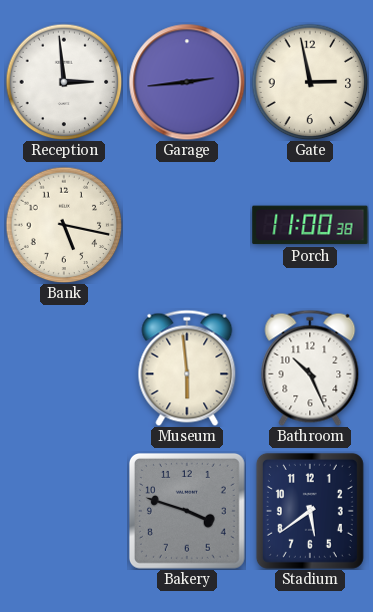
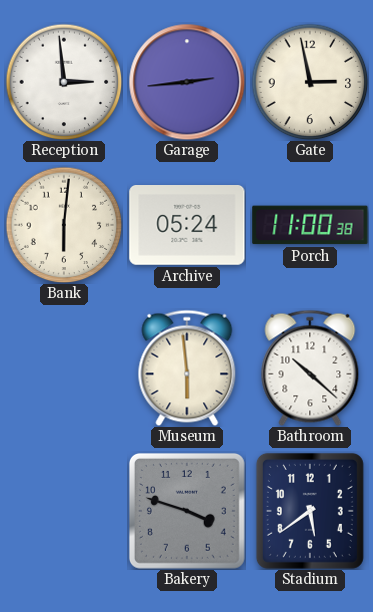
Bank: 5:17 -> 6:01
Archive: none -> 05:24
Bathroom: 10:26 -> 10:22
